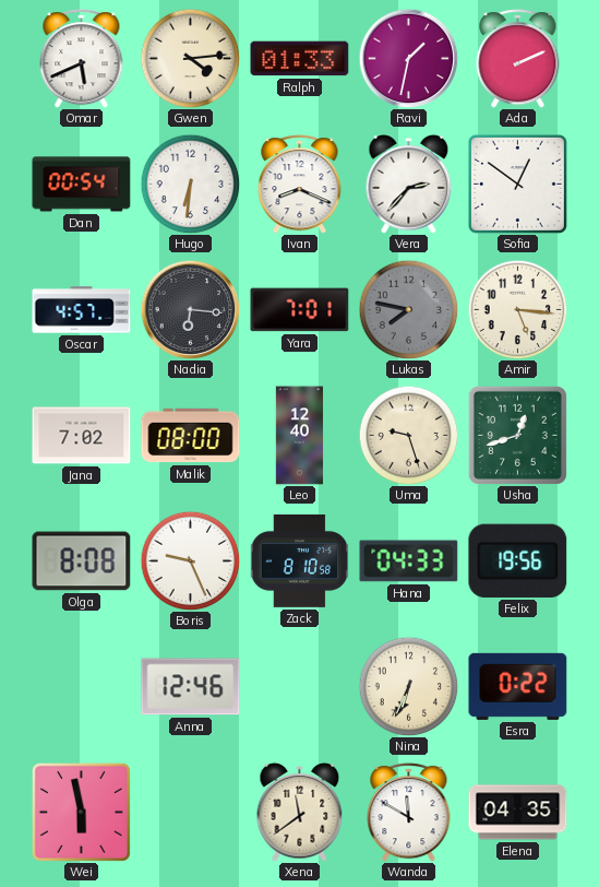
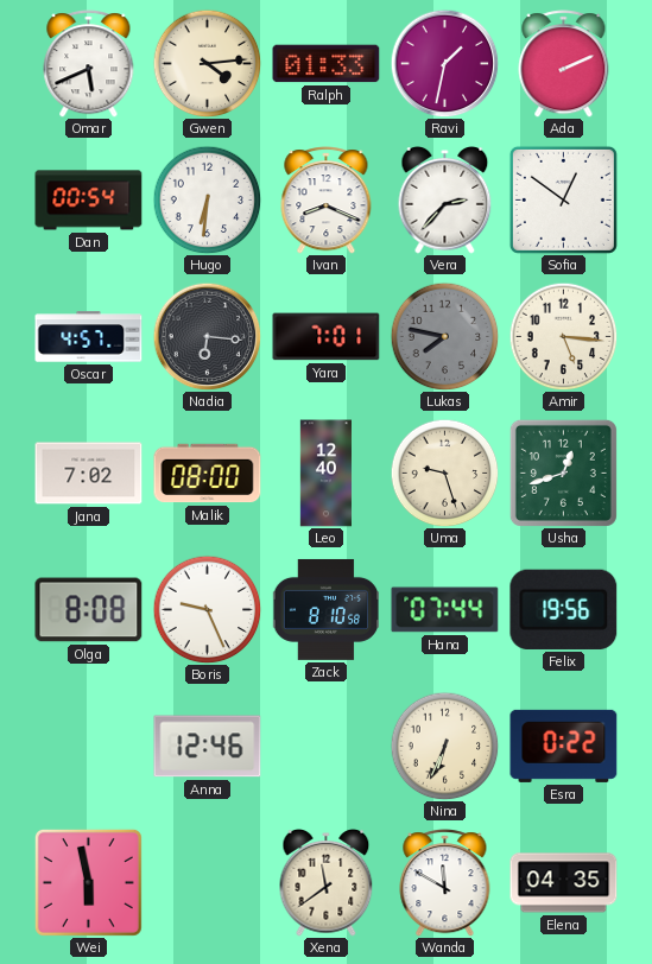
Hana: 04:33 -> 07:44
